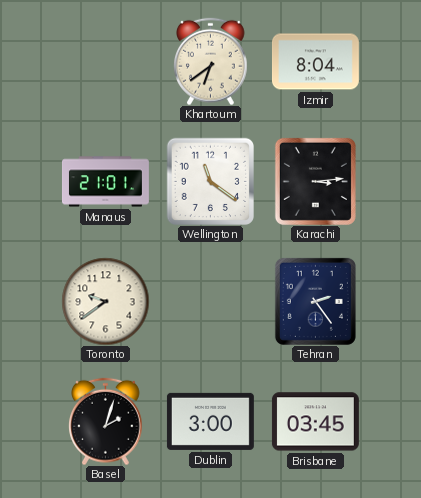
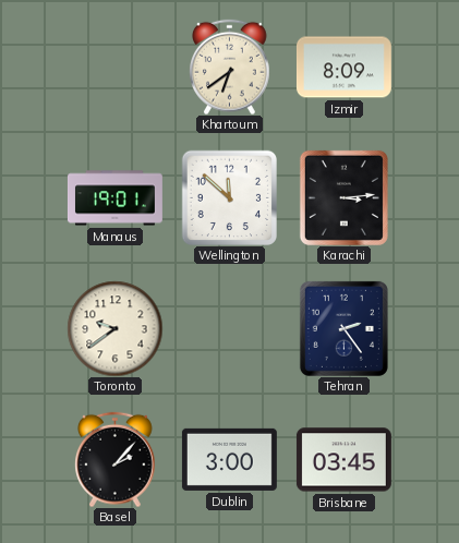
Izmir: 8:04 -> 8:09
Manaus: 21:01 -> 19:01
Wellington: 11:21 -> 11:52
Basel: 2:03 -> 2:07
